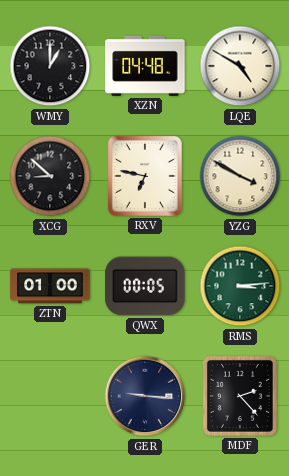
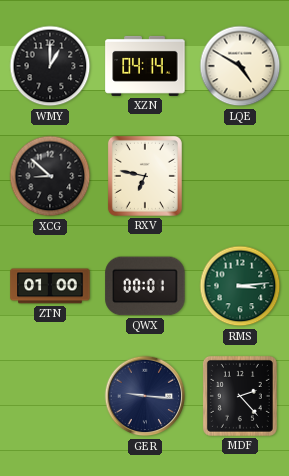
XZN: 04:48 -> 04:14
YZG: 3:50 -> none
QWX: 00:05 -> 00:01
